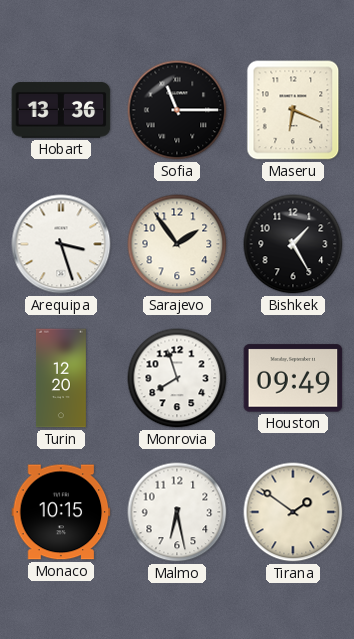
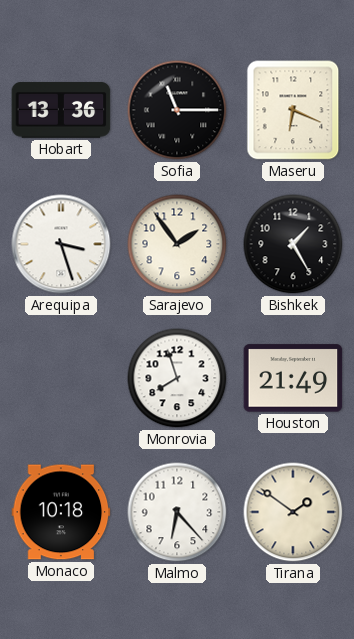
Turin: 12:20 -> none
Houston: 09:49 -> 21:49
Monaco: 10:15 -> 10:18
Malmo: 6:28 -> 6:23
